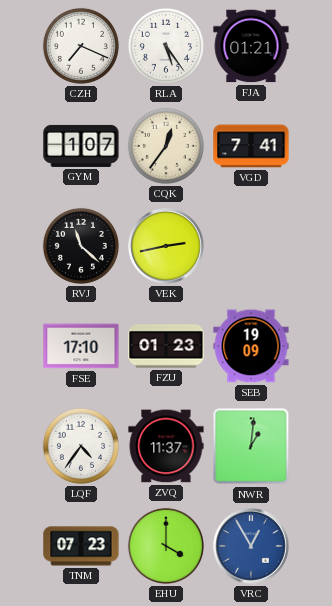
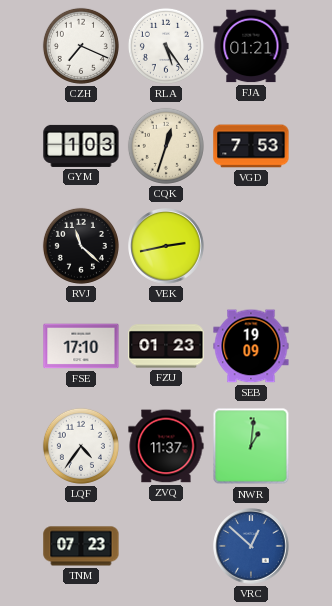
GYM: 1:07 -> 1:03
CQK: 12:36 -> 12:33
VGD: 7:41 -> 7:53
EHU: 4:00 -> none
VRC: 12:55 -> 12:52
